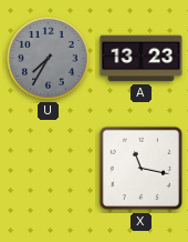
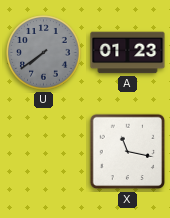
U: 7:35 -> 7:39
A: 13:23 -> 01:23
